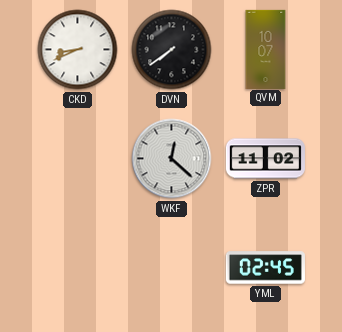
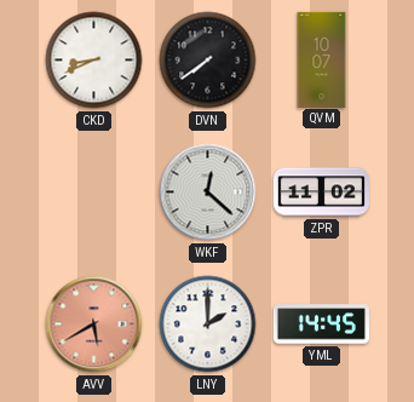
AVV: none -> 5:40
LNY: none -> 2:00
YML: 02:45 -> 14:45
